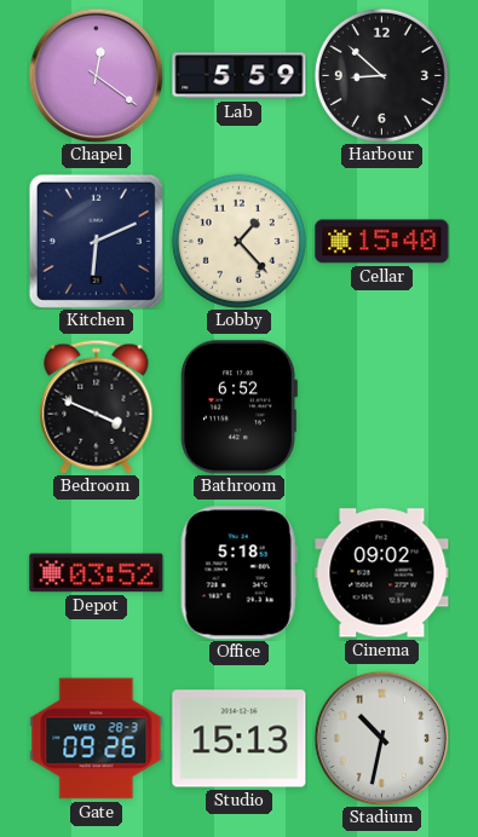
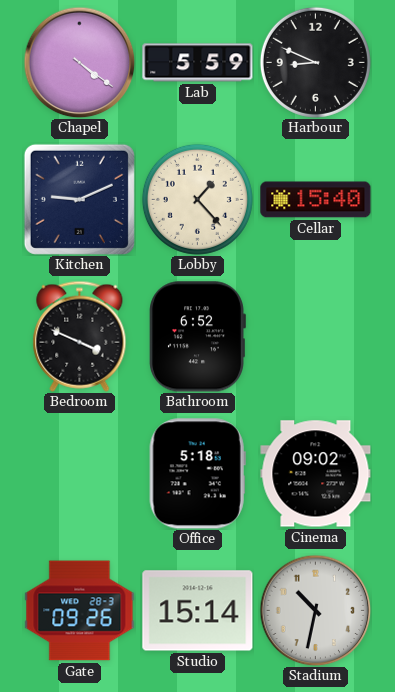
Chapel: 12:21 -> 4:21
Harbour: 8:52 -> 8:49
Kitchen: 6:11 -> 9:11
Depot: 03:52 -> none
Studio: 15:13 -> 15:14
